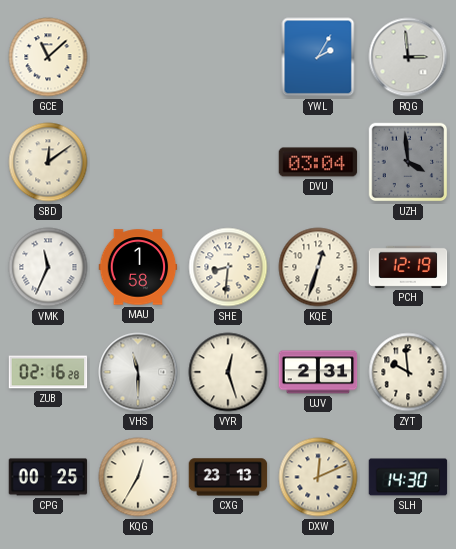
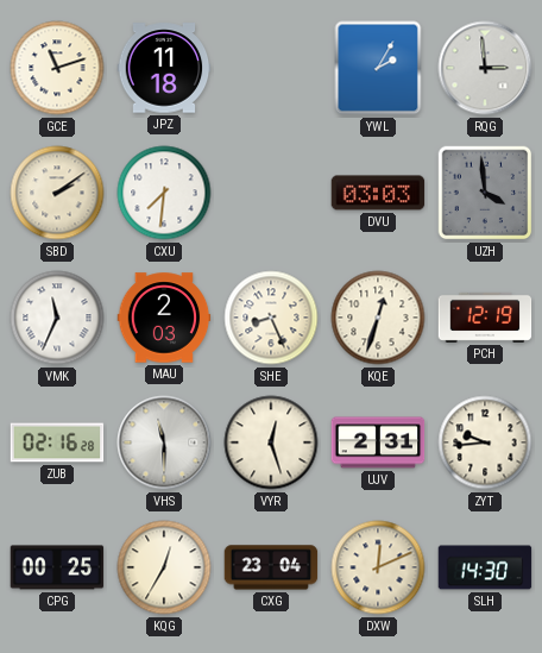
GCE: 11:08 -> 11:12
JPZ: none -> 11:18
SBD: 12:09 -> 2:09
CXU: none -> 7:31
DVU: 03:04 -> 03:03
MAU: 1:58 -> 2:03
SHE: 8:31 -> 8:26
ZYT: 9:59 -> 9:44
CXG: 23:13 -> 23:04
